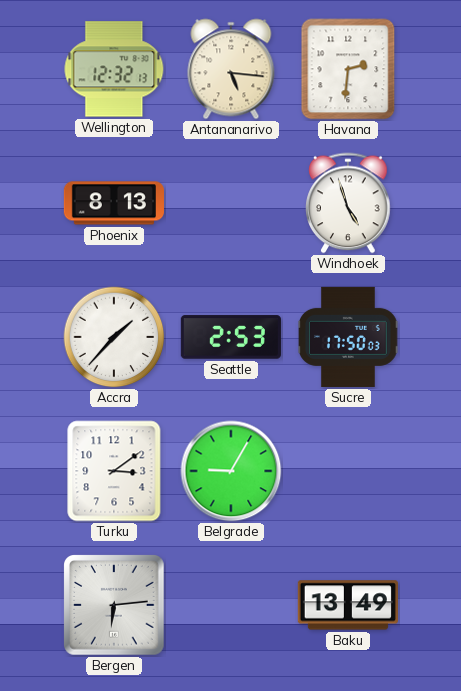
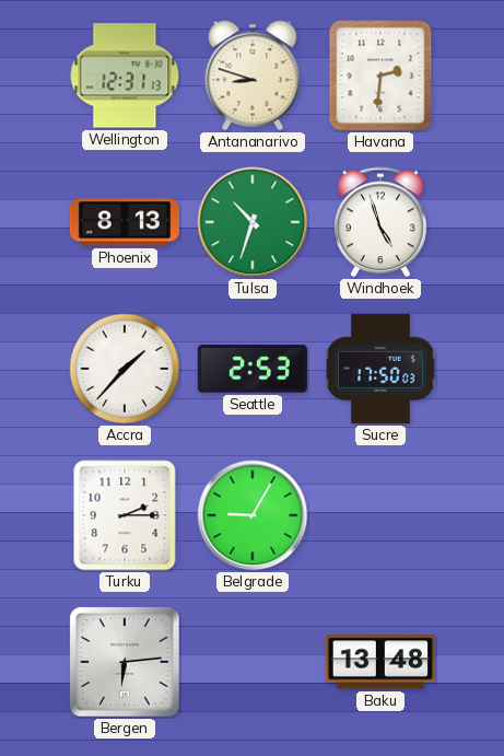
Wellington: 12:32 -> 12:31
Antananarivo: 5:16 -> 8:48
Tulsa: none -> 10:33
Turku: 3:09 -> 2:15
Baku: 13:49 -> 13:48
